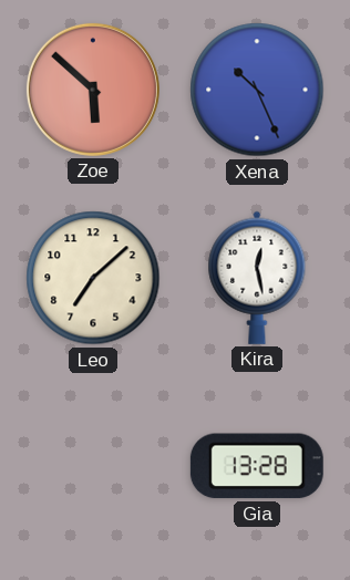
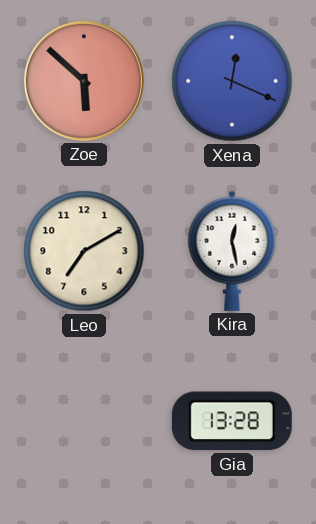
Xena: 10:26 -> 12:19
Leo: 7:08 -> 7:10
